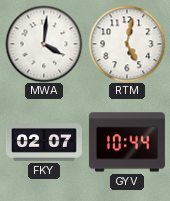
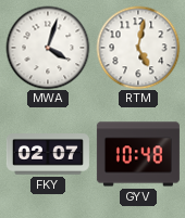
MWA: 4:01 -> 4:03
GYV: 10:44 -> 10:48
